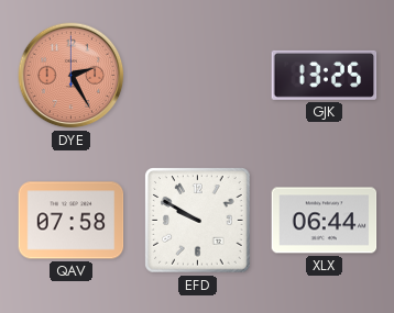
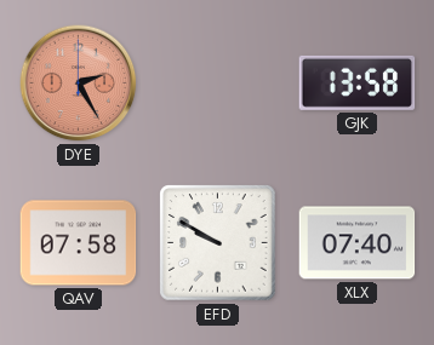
GJK: 13:25 -> 13:58
XLX: 06:44 -> 07:40
